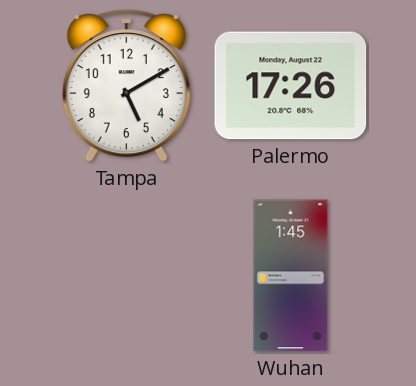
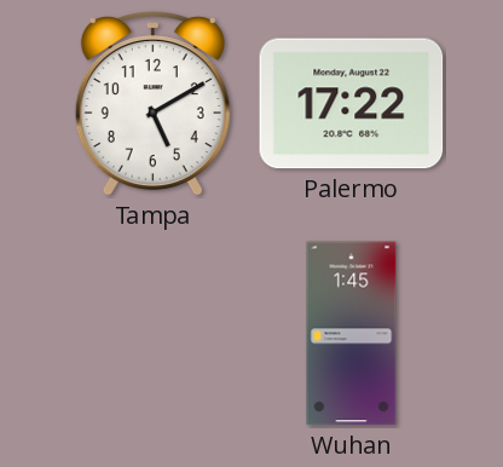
Palermo: 17:26 -> 17:22
